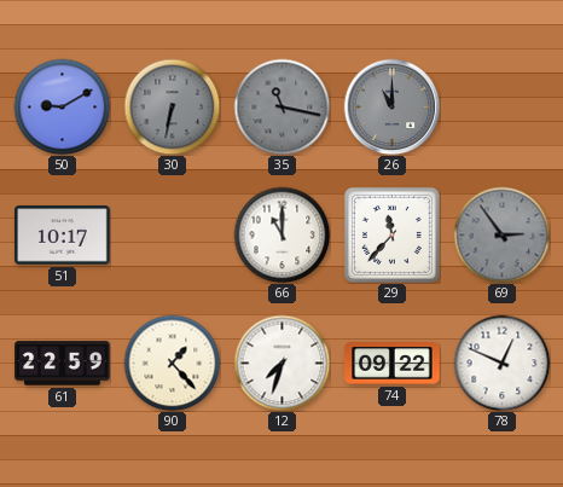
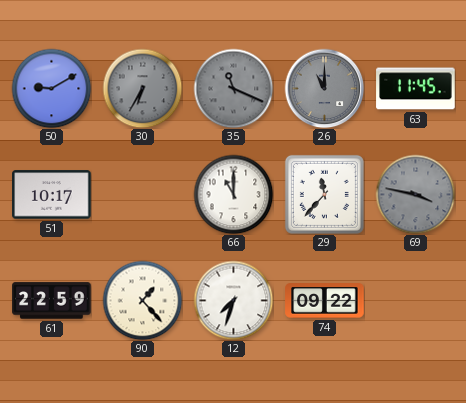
30: 6:32 -> 6:35
35: 11:17 -> 11:19
63: none -> 11:45
69: 2:54 -> 3:47
78: 12:49 -> none
